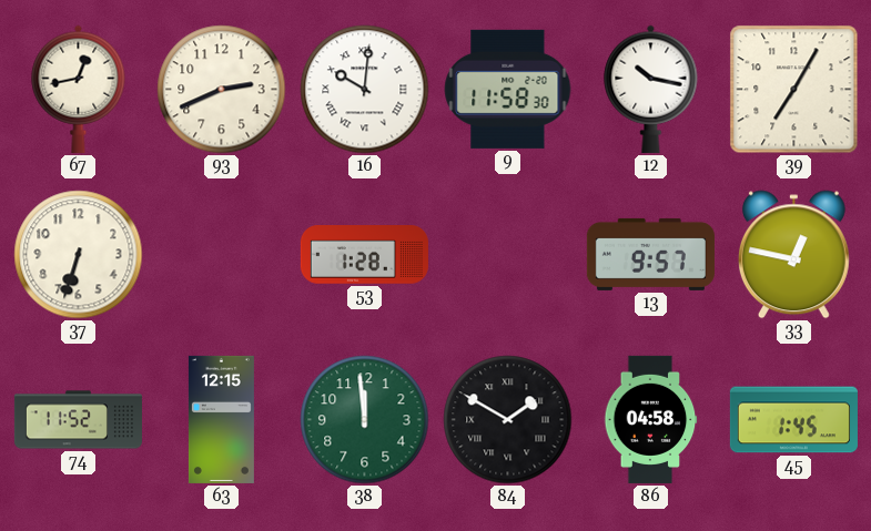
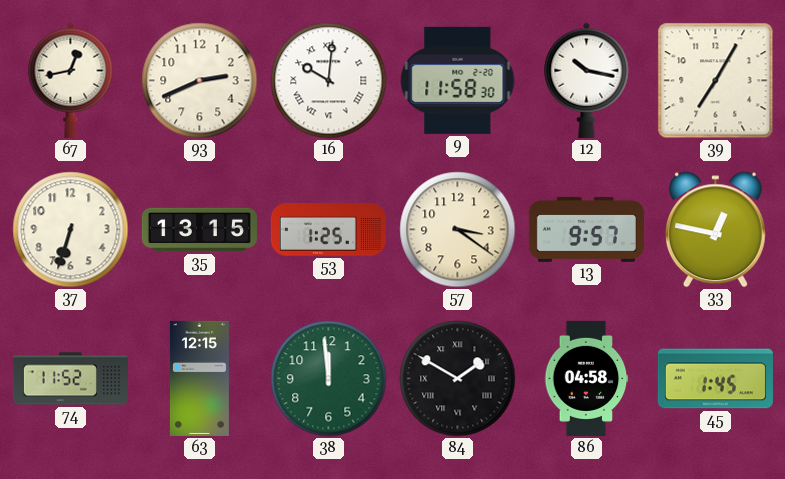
35: none -> 13:15
53: 1:28 -> 1:25
57: none -> 3:21
